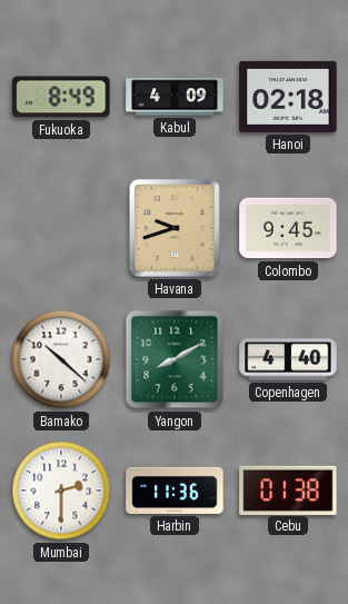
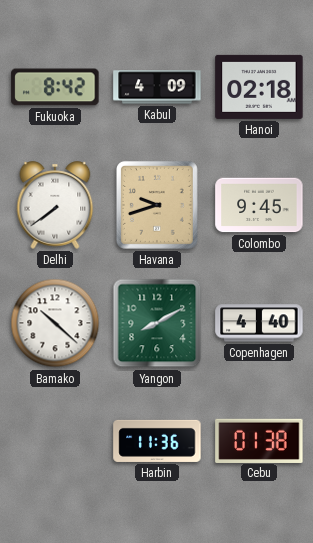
Fukuoka: 8:49 -> 8:42
Delhi: none -> 7:39
Mumbai: 2:30 -> none
